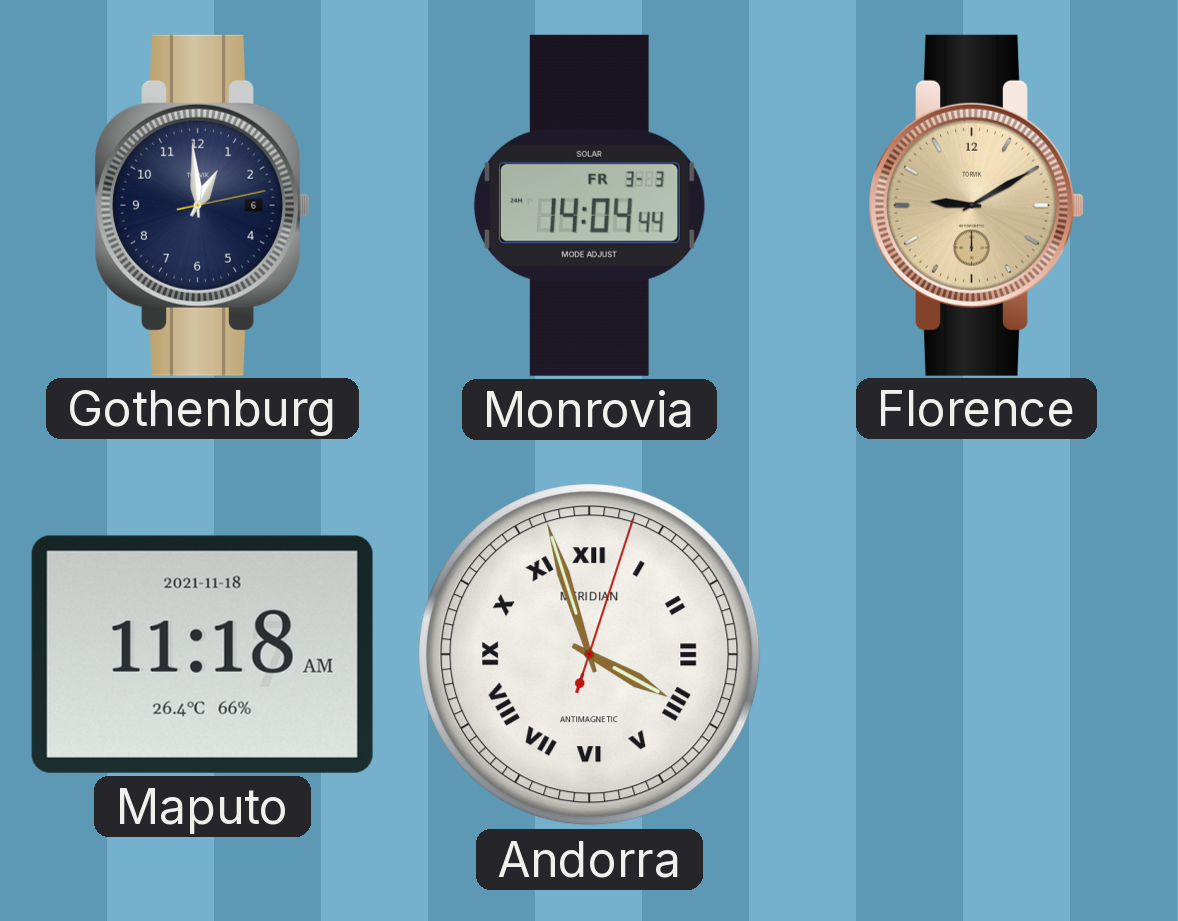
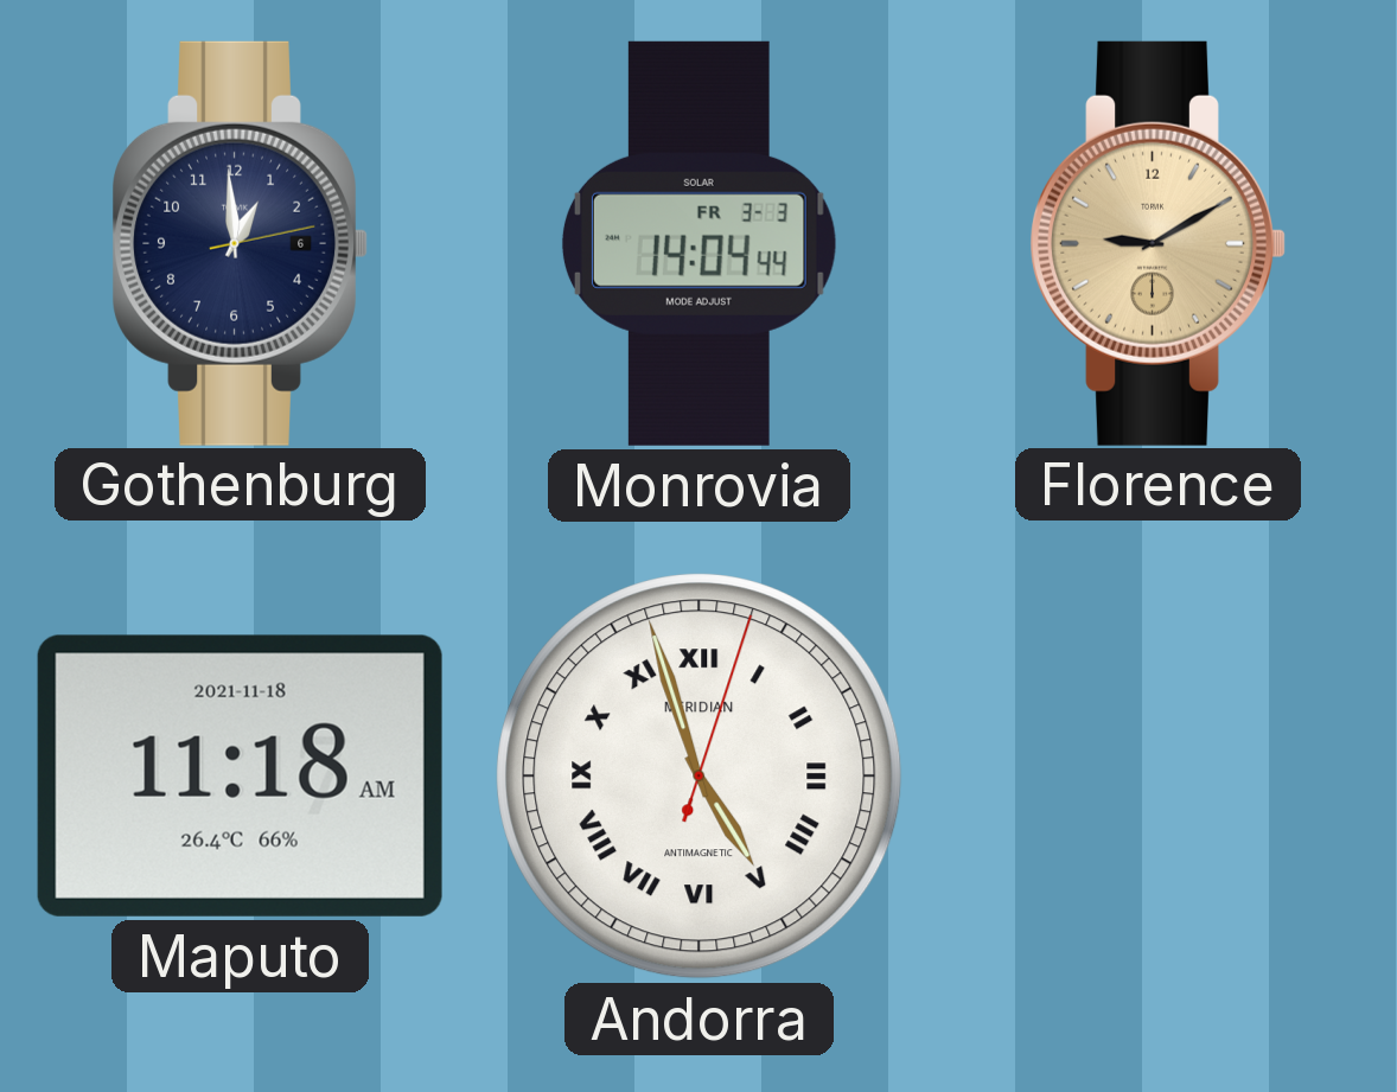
Andorra: 3:57 -> 4:57
